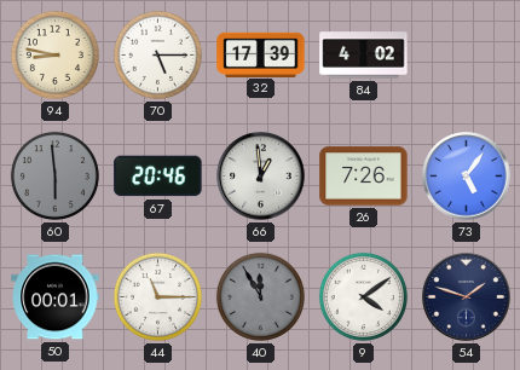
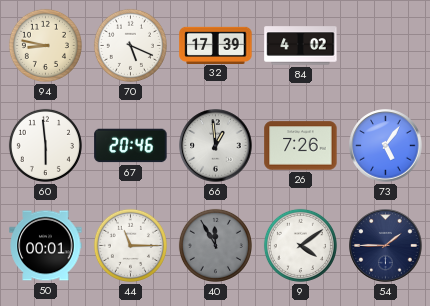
70: 5:15 -> 5:19
60 dial: grey -> white
54: 1:48 -> 1:45
